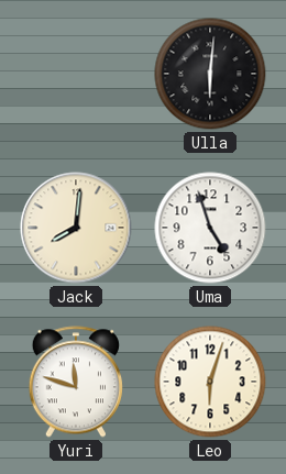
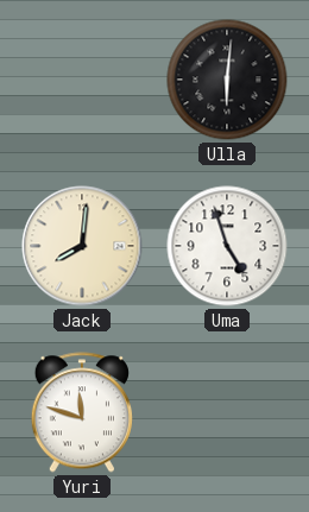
Leo: 6:03 -> none
